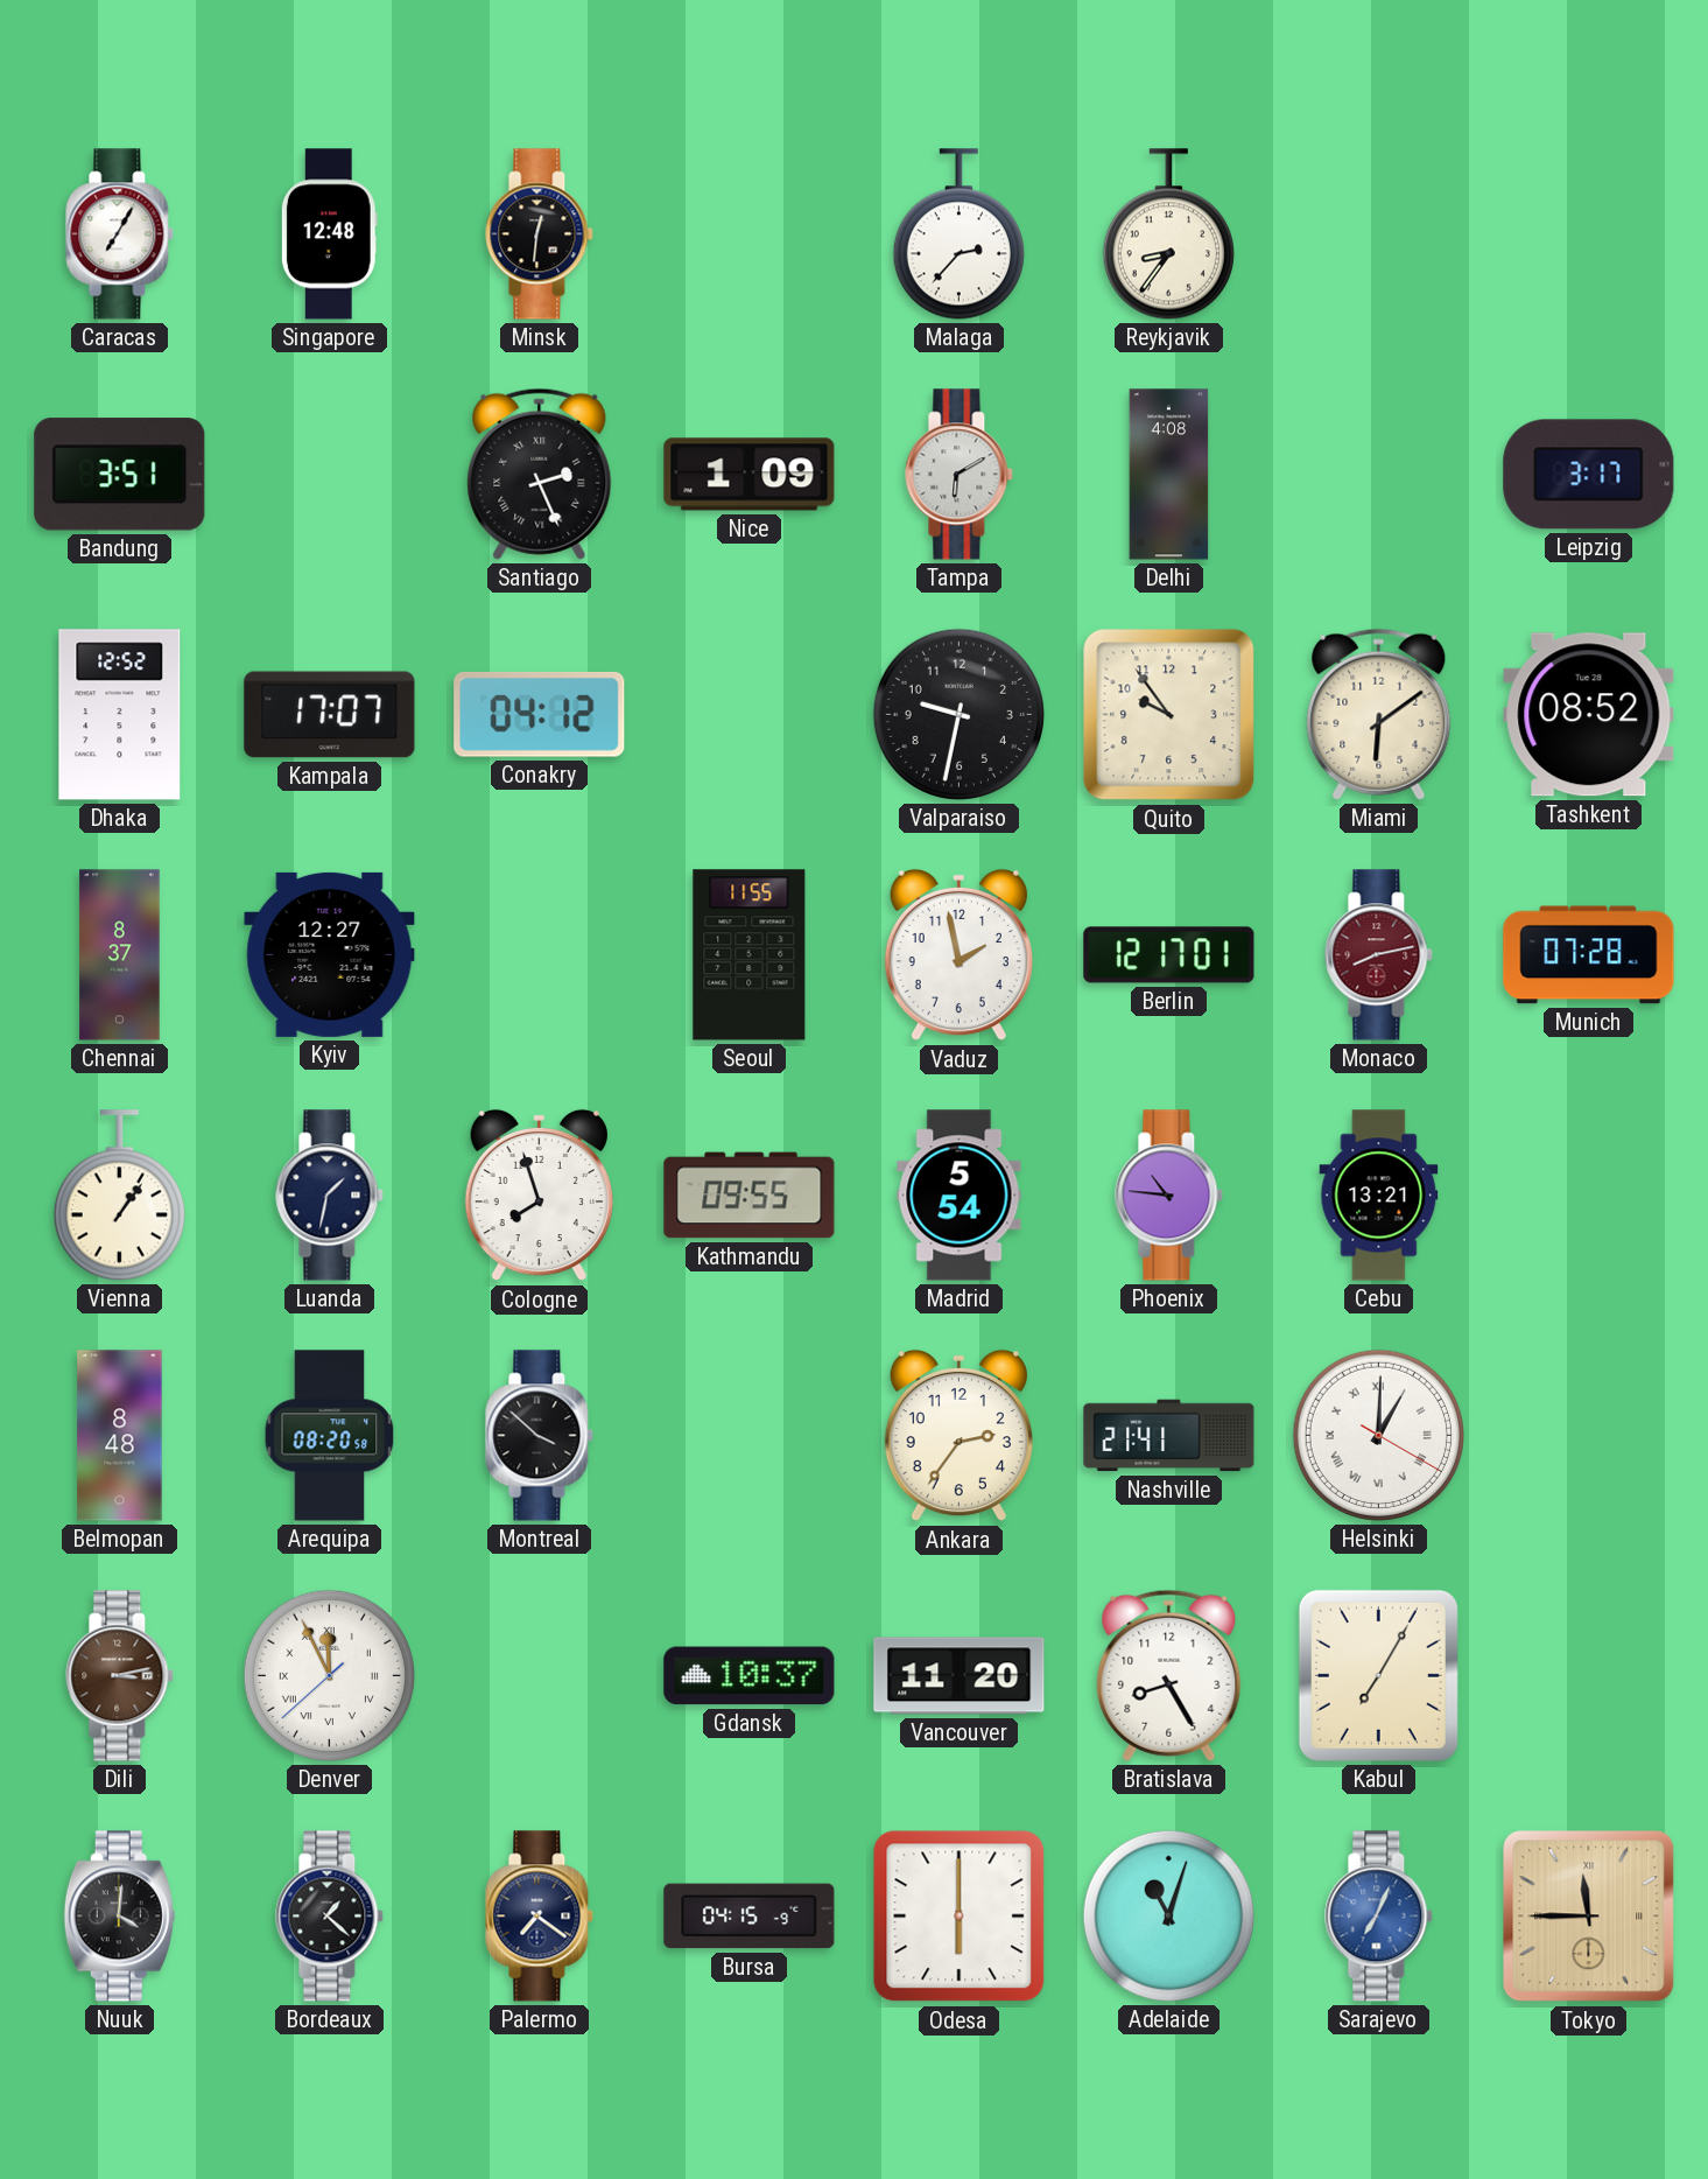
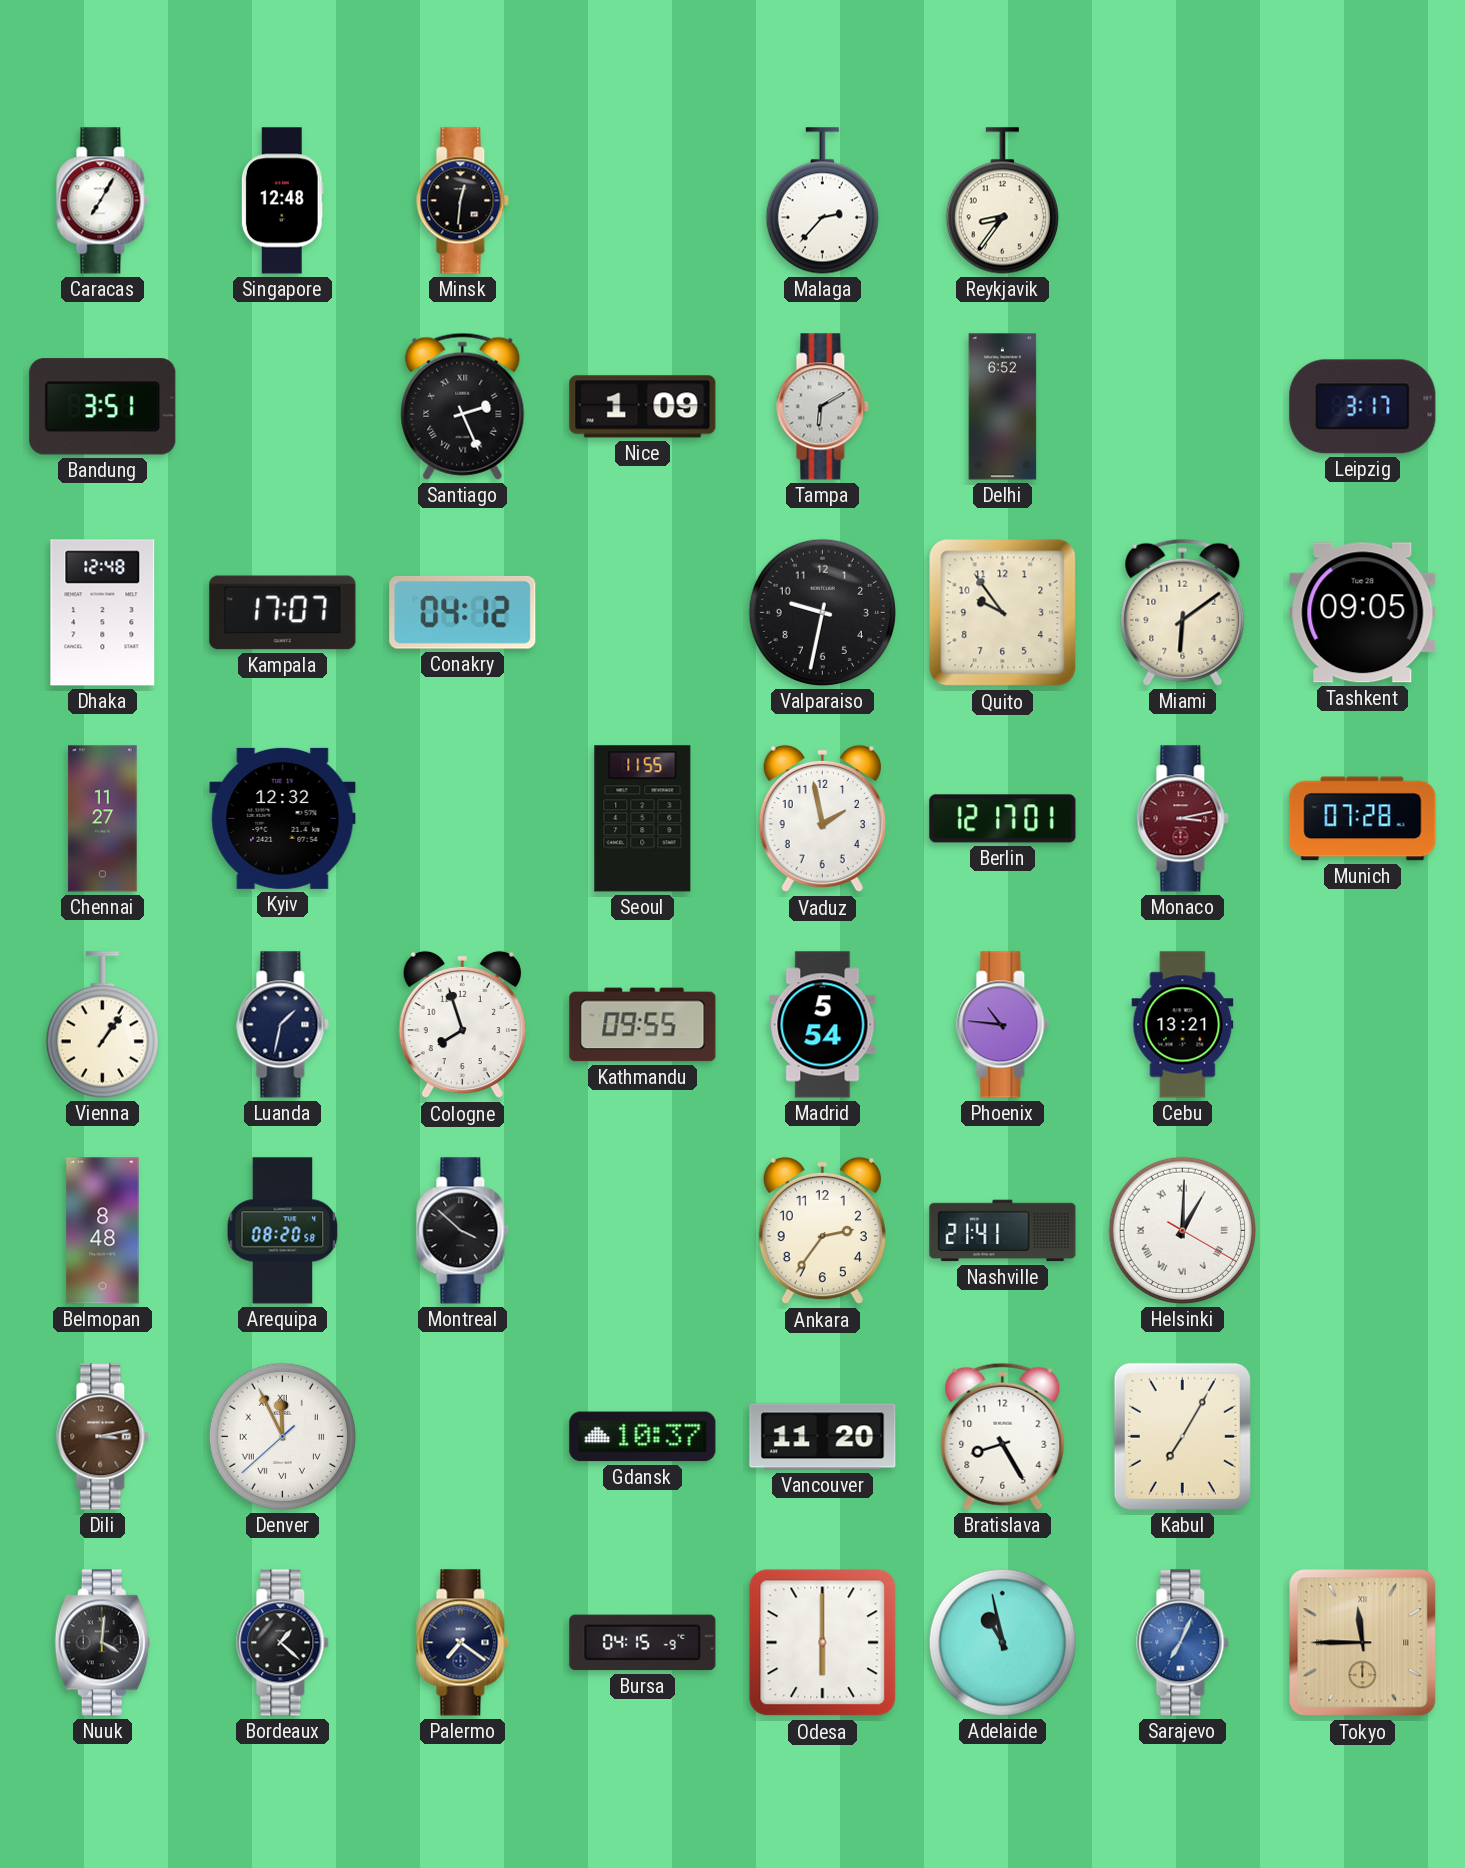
Delhi: 4:08 -> 6:52
Dhaka: 12:52 -> 12:48
Tashkent: 08:52 -> 09:05
Chennai: 8:37 -> 11:27
Kyiv: 12:27 -> 12:32
Monaco: 8:13 -> 3:13
Adelaide: 11:03 -> 10:58
